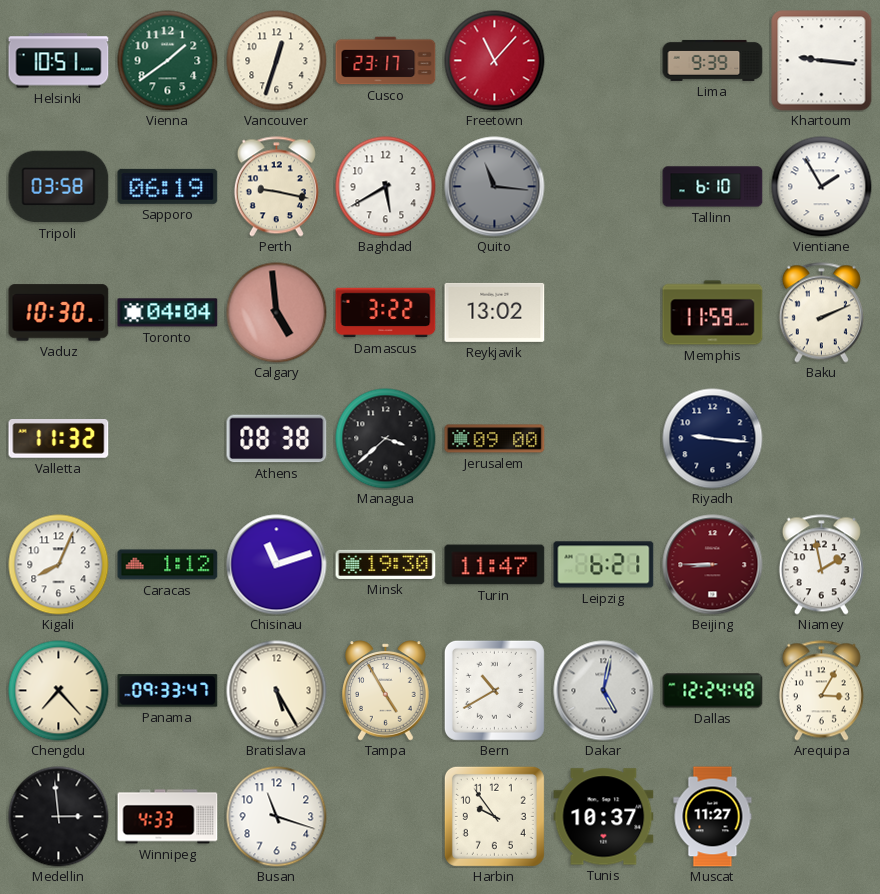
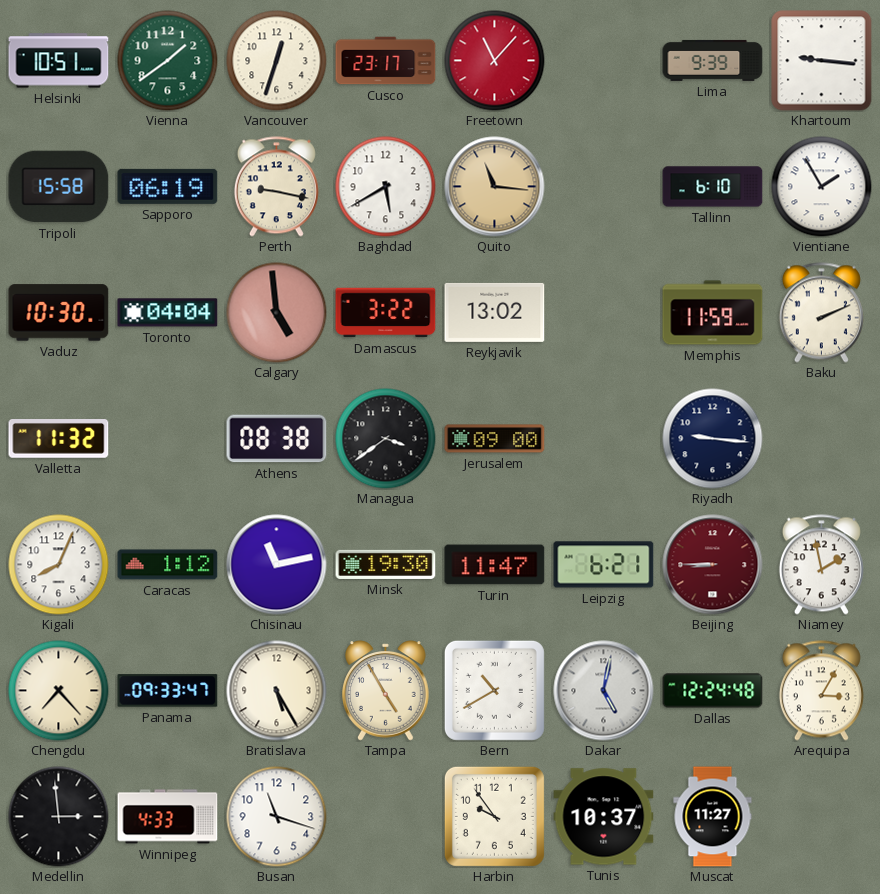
Tripoli: 03:58 -> 15:58
Quito dial: grey -> champagne
Managua: 3:38 -> 3:39
Chisinau: 11:12 -> 11:13
